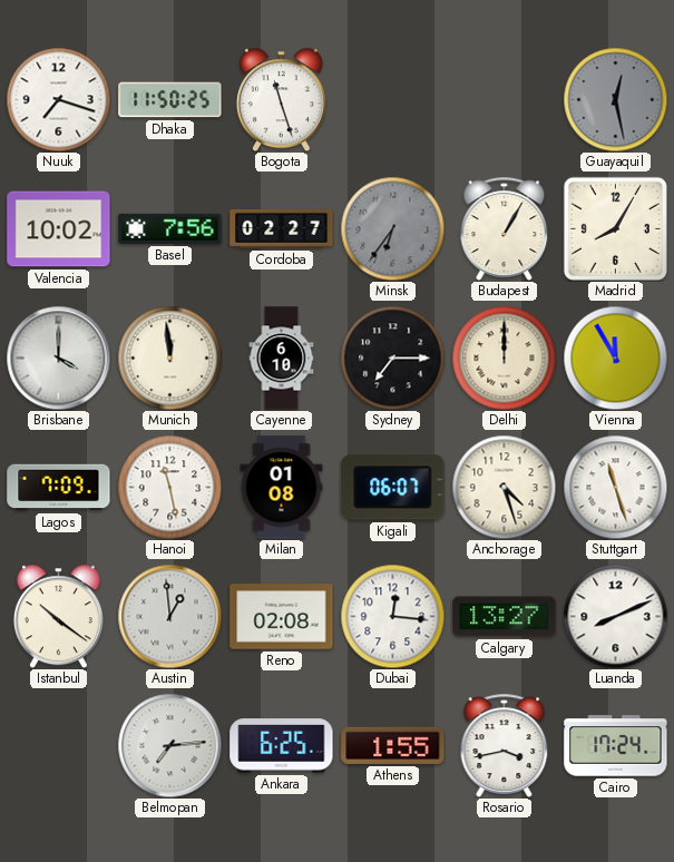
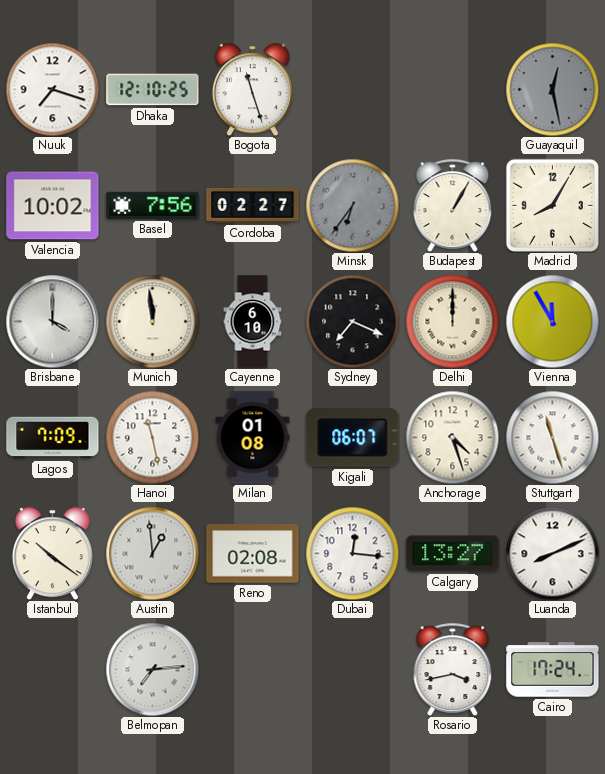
Dhaka: 11:50 -> 12:10
Sydney: 7:15 -> 7:19
Ankara: 6:25 -> none
Athens: 1:55 -> none
